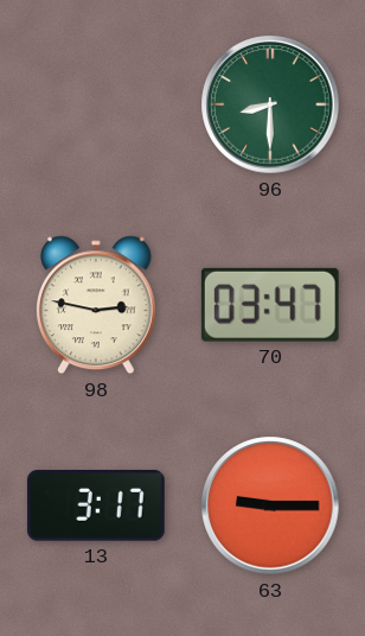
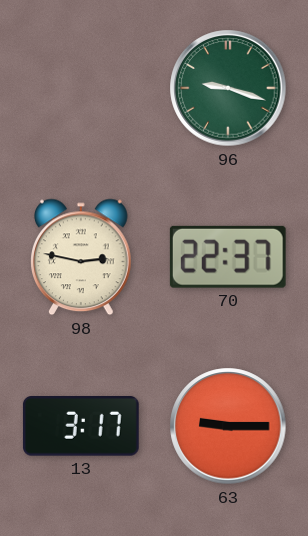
96: 8:30 -> 9:18
70: 03:47 -> 22:37
